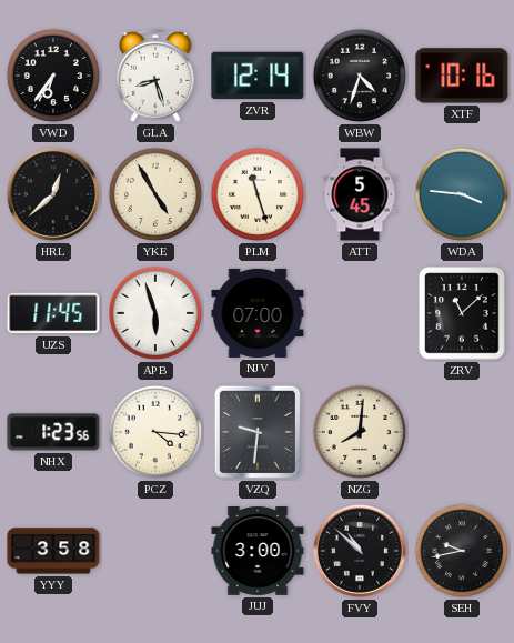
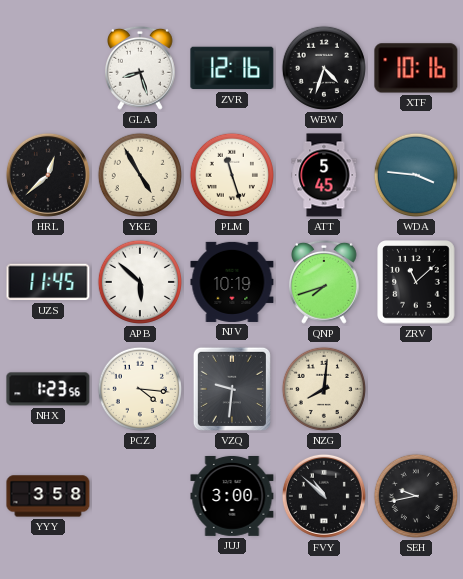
VWD: 6:36 -> none
ZVR: 12:14 -> 12:16
APB: 5:57 -> 5:52
NJV: 07:00 -> 10:19
QNP: none -> 7:42
